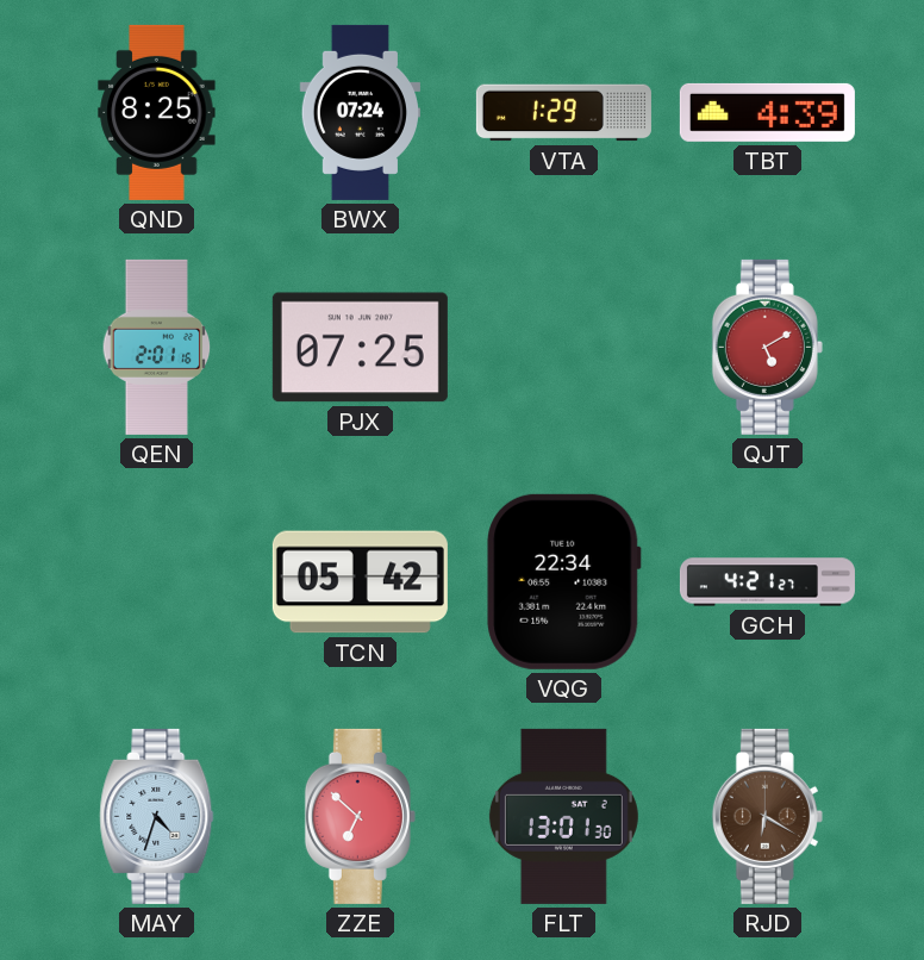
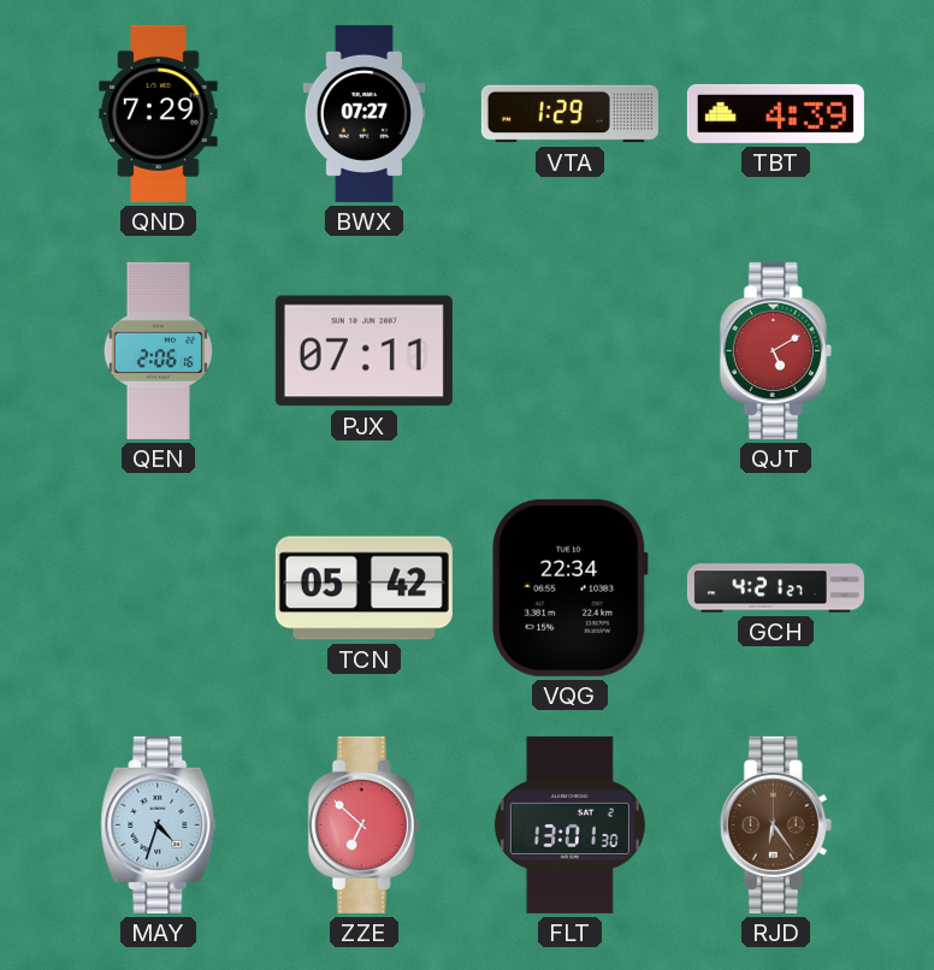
QND: 8:25 -> 7:29
BWX: 07:24 -> 07:27
QEN: 2:01 -> 2:06
PJX: 07:25 -> 07:11
RJD: 6:20 -> 6:24
